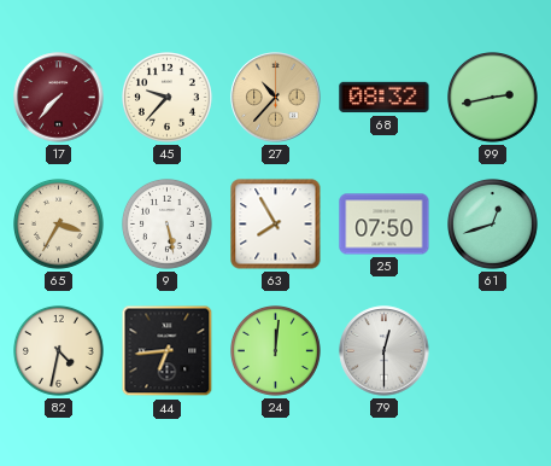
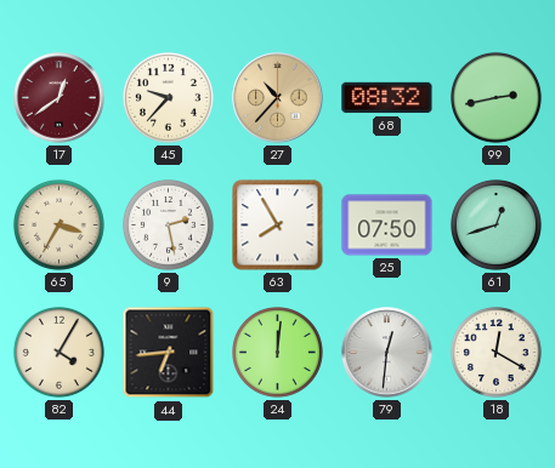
17: 7:37 -> 12:39
9: 5:28 -> 2:28
82: 4:32 -> 4:05
79: 12:30 -> 12:31
18: none -> 12:20
